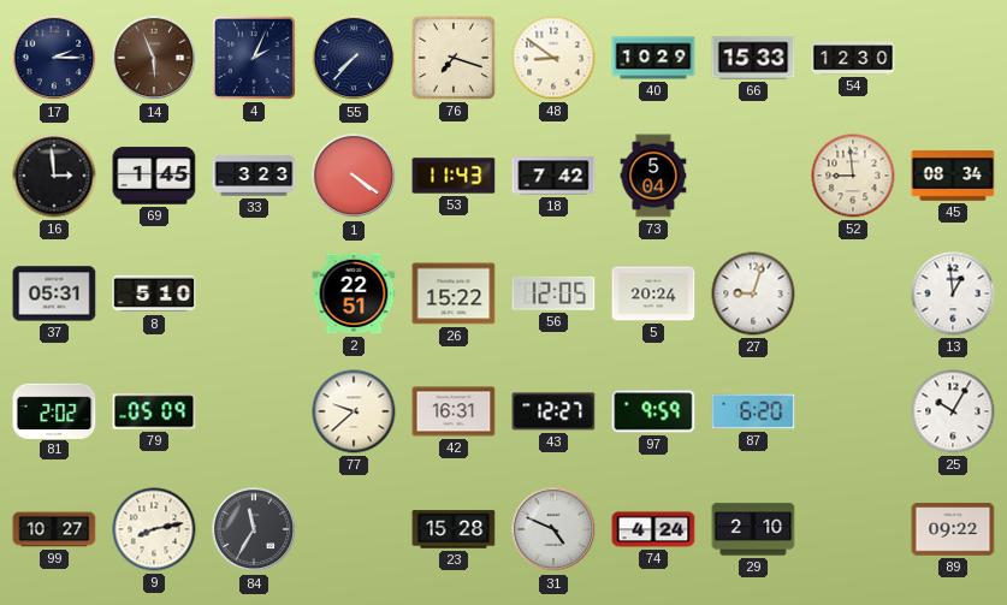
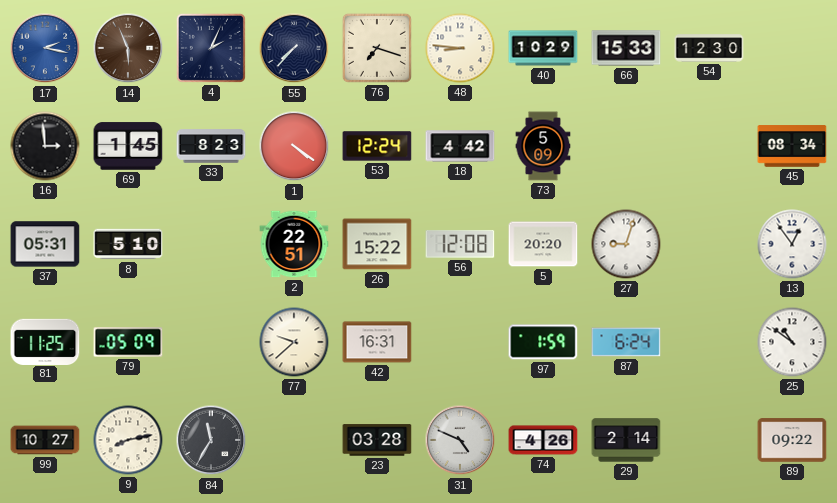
17: 2:15 -> 2:17
17 dial: navy -> blue
48: 8:51 -> 8:46
33: 3:23 -> 8:23
53: 11:43 -> 12:24
18: 7:42 -> 4:42
73: 5:04 -> 5:09
52: 8:59 -> none
56: 12:05 -> 12:08
5: 20:24 -> 20:20
13: 12:59 -> 12:54
81: 2:02 -> 11:25
43: 12:27 -> none
97: 9:59 -> 1:59
87: 6:20 -> 6:24
25: 10:05 -> 10:51
23: 15:28 -> 03:28
74: 4:24 -> 4:26
29: 2:10 -> 2:14
